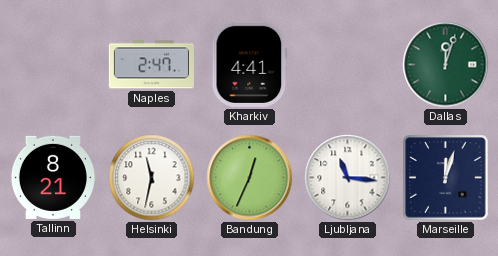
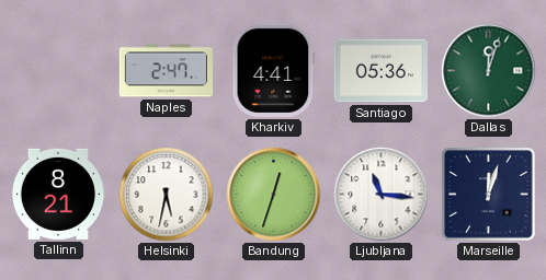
Santiago: none -> 05:36
Helsinki: 11:32 -> 5:32
Bandung: 12:34 -> 12:33
